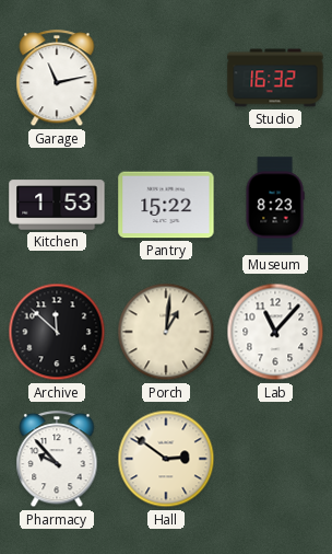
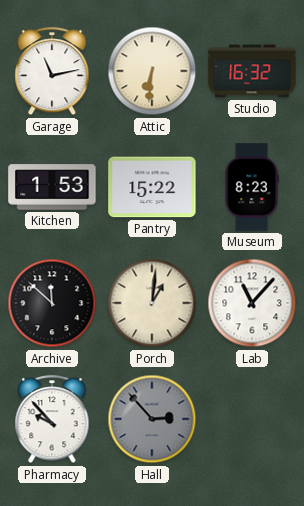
Attic: none -> 6:31
Hall: 2:51 -> 2:53
Hall dial: cream -> grey
